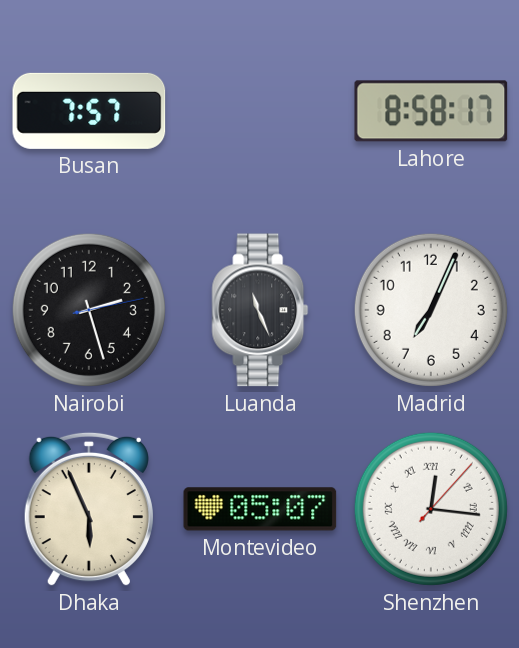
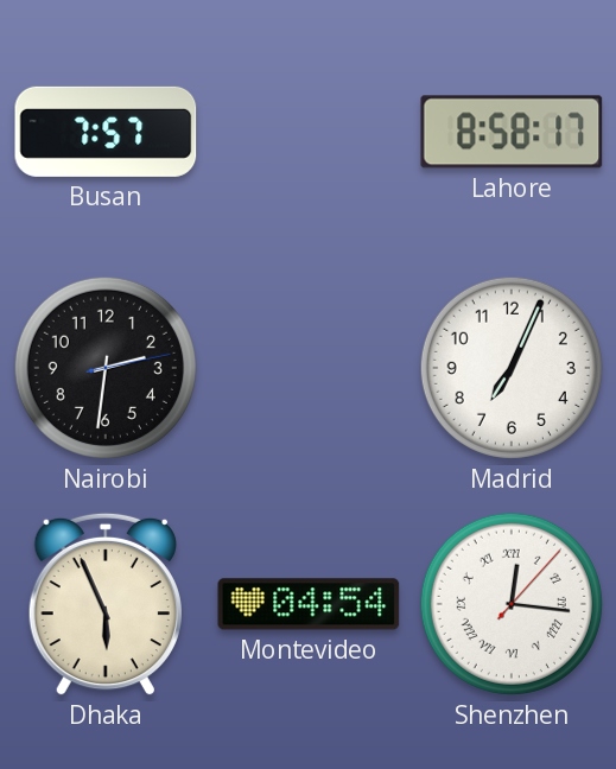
Nairobi: 2:27 -> 2:31
Luanda: 11:26 -> none
Montevideo: 05:07 -> 04:54
